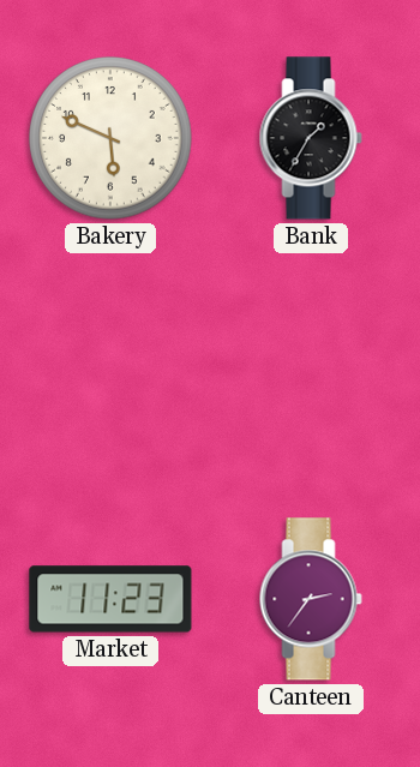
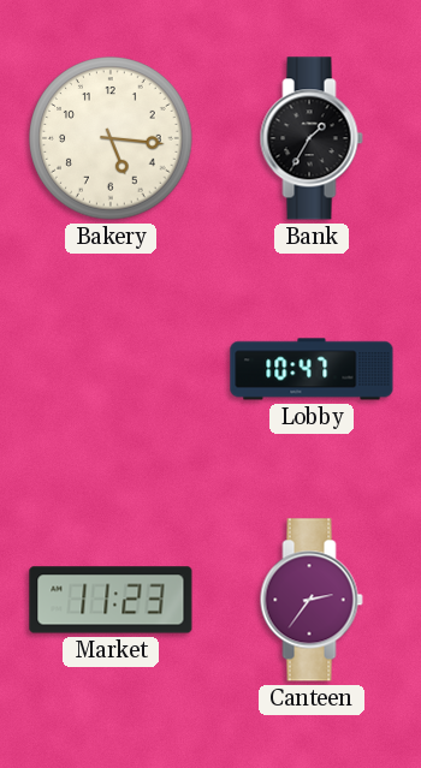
Bakery: 5:49 -> 5:16
Lobby: none -> 10:47
